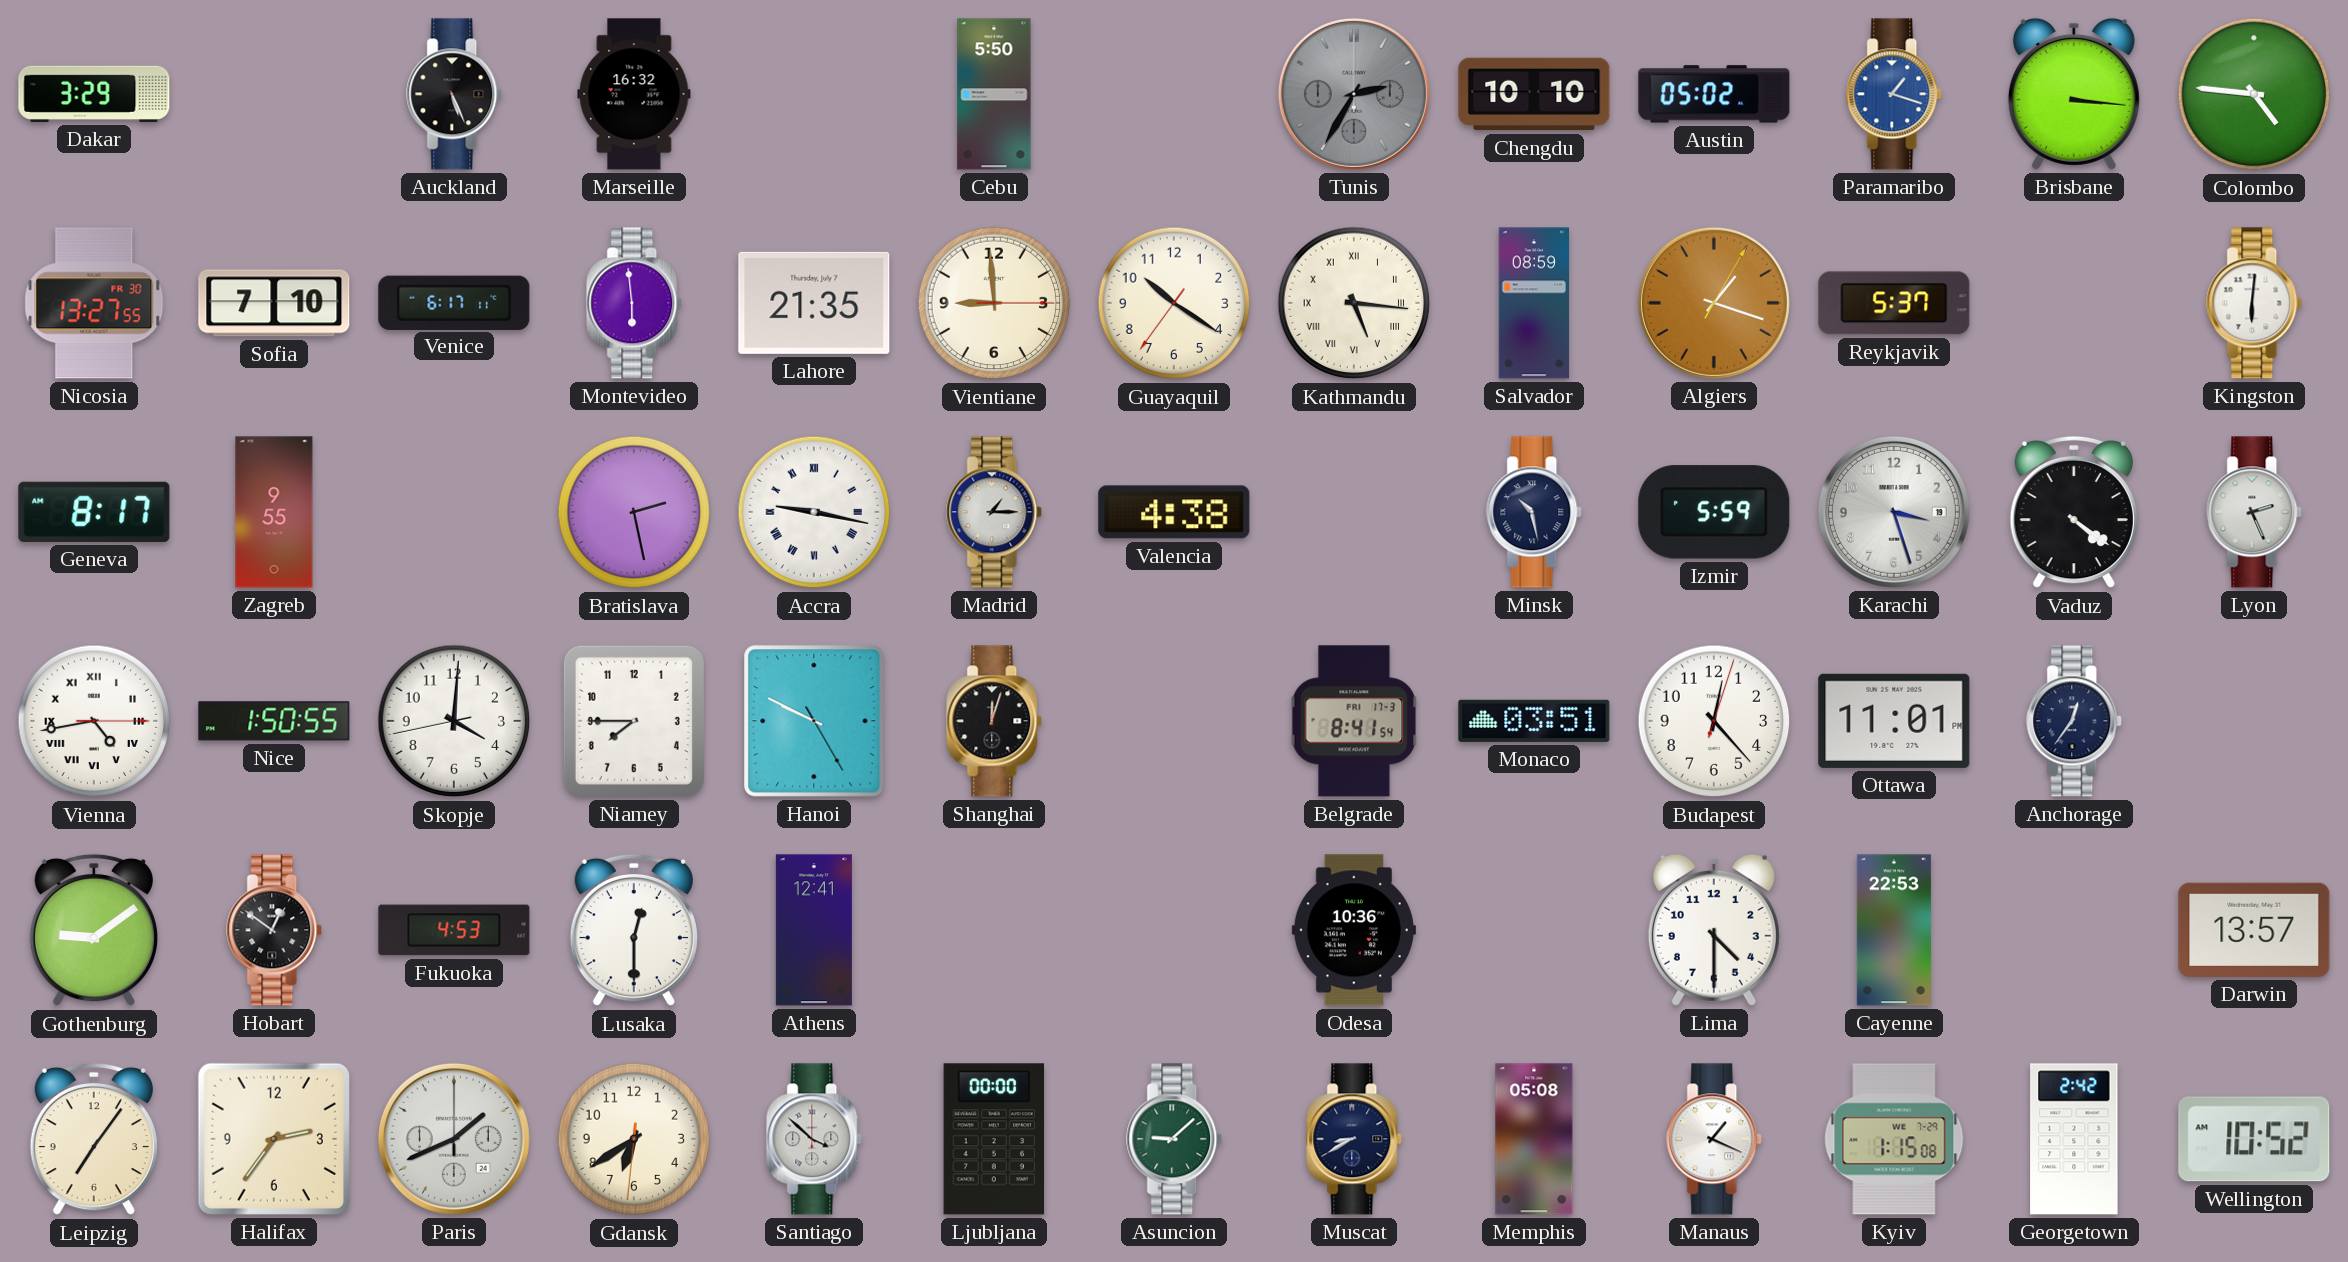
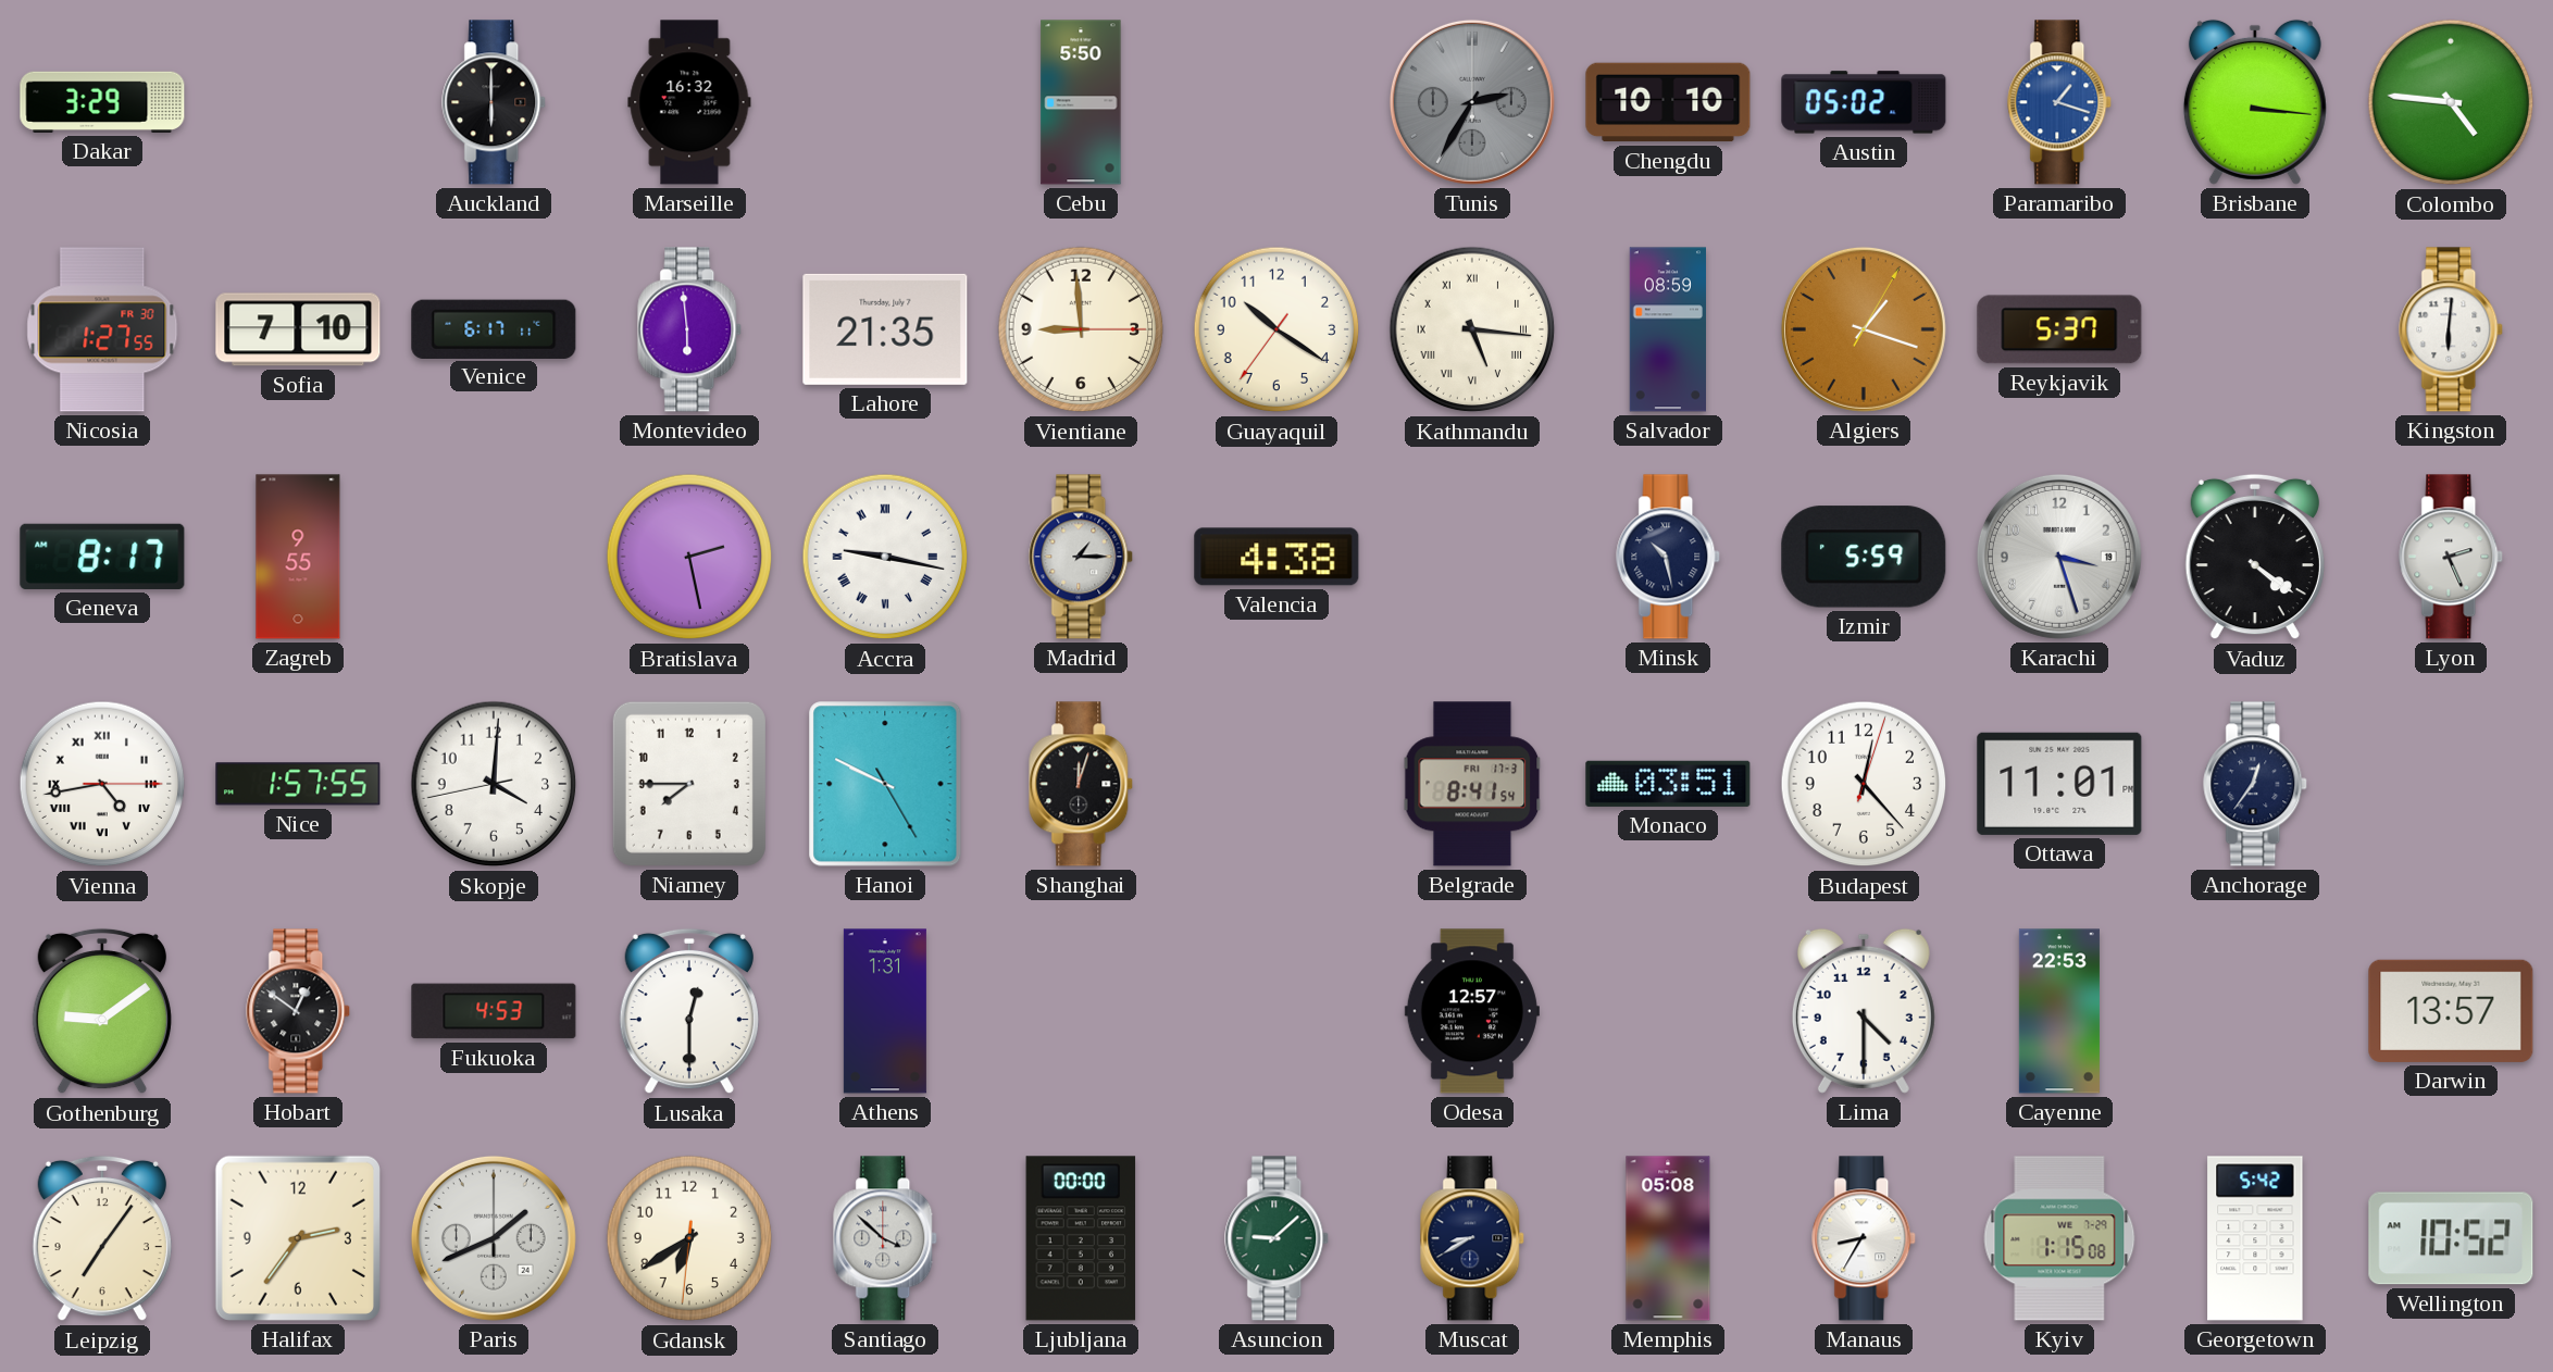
Auckland: 5:26 -> 6:00
Nicosia: 13:27 -> 1:27
Nice: 1:50 -> 1:57
Athens: 12:41 -> 1:31
Odesa: 10:36 -> 12:57
Manaus: 1:19 -> 8:35
Georgetown: 2:42 -> 5:42
